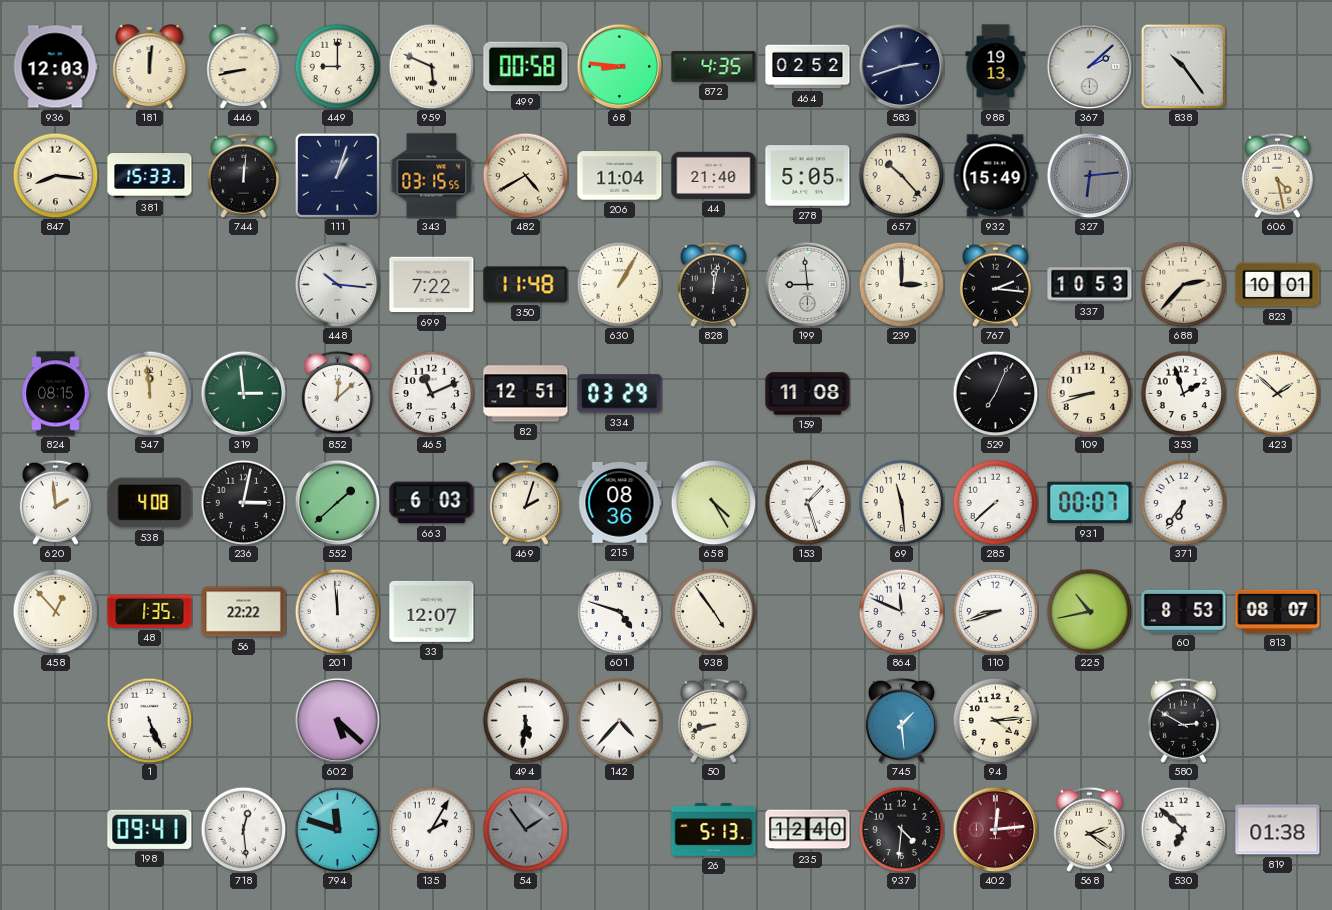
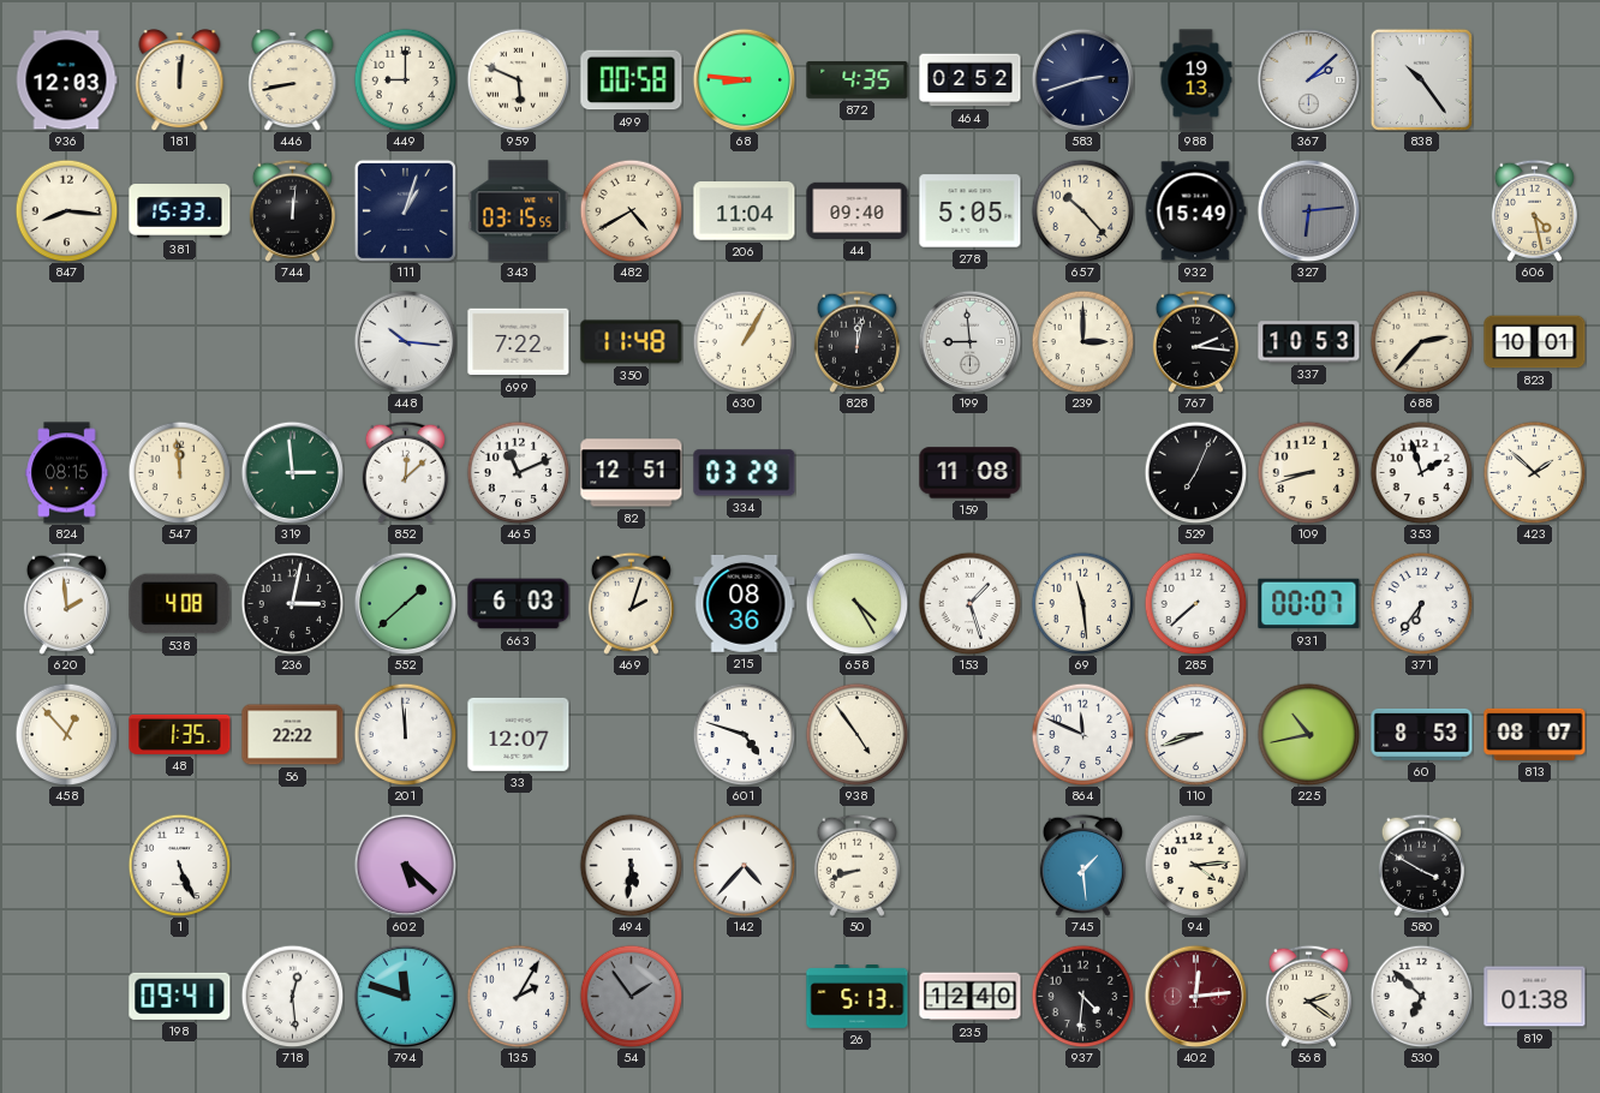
44: 21:40 -> 09:40
580: 2:50 -> 3:50
